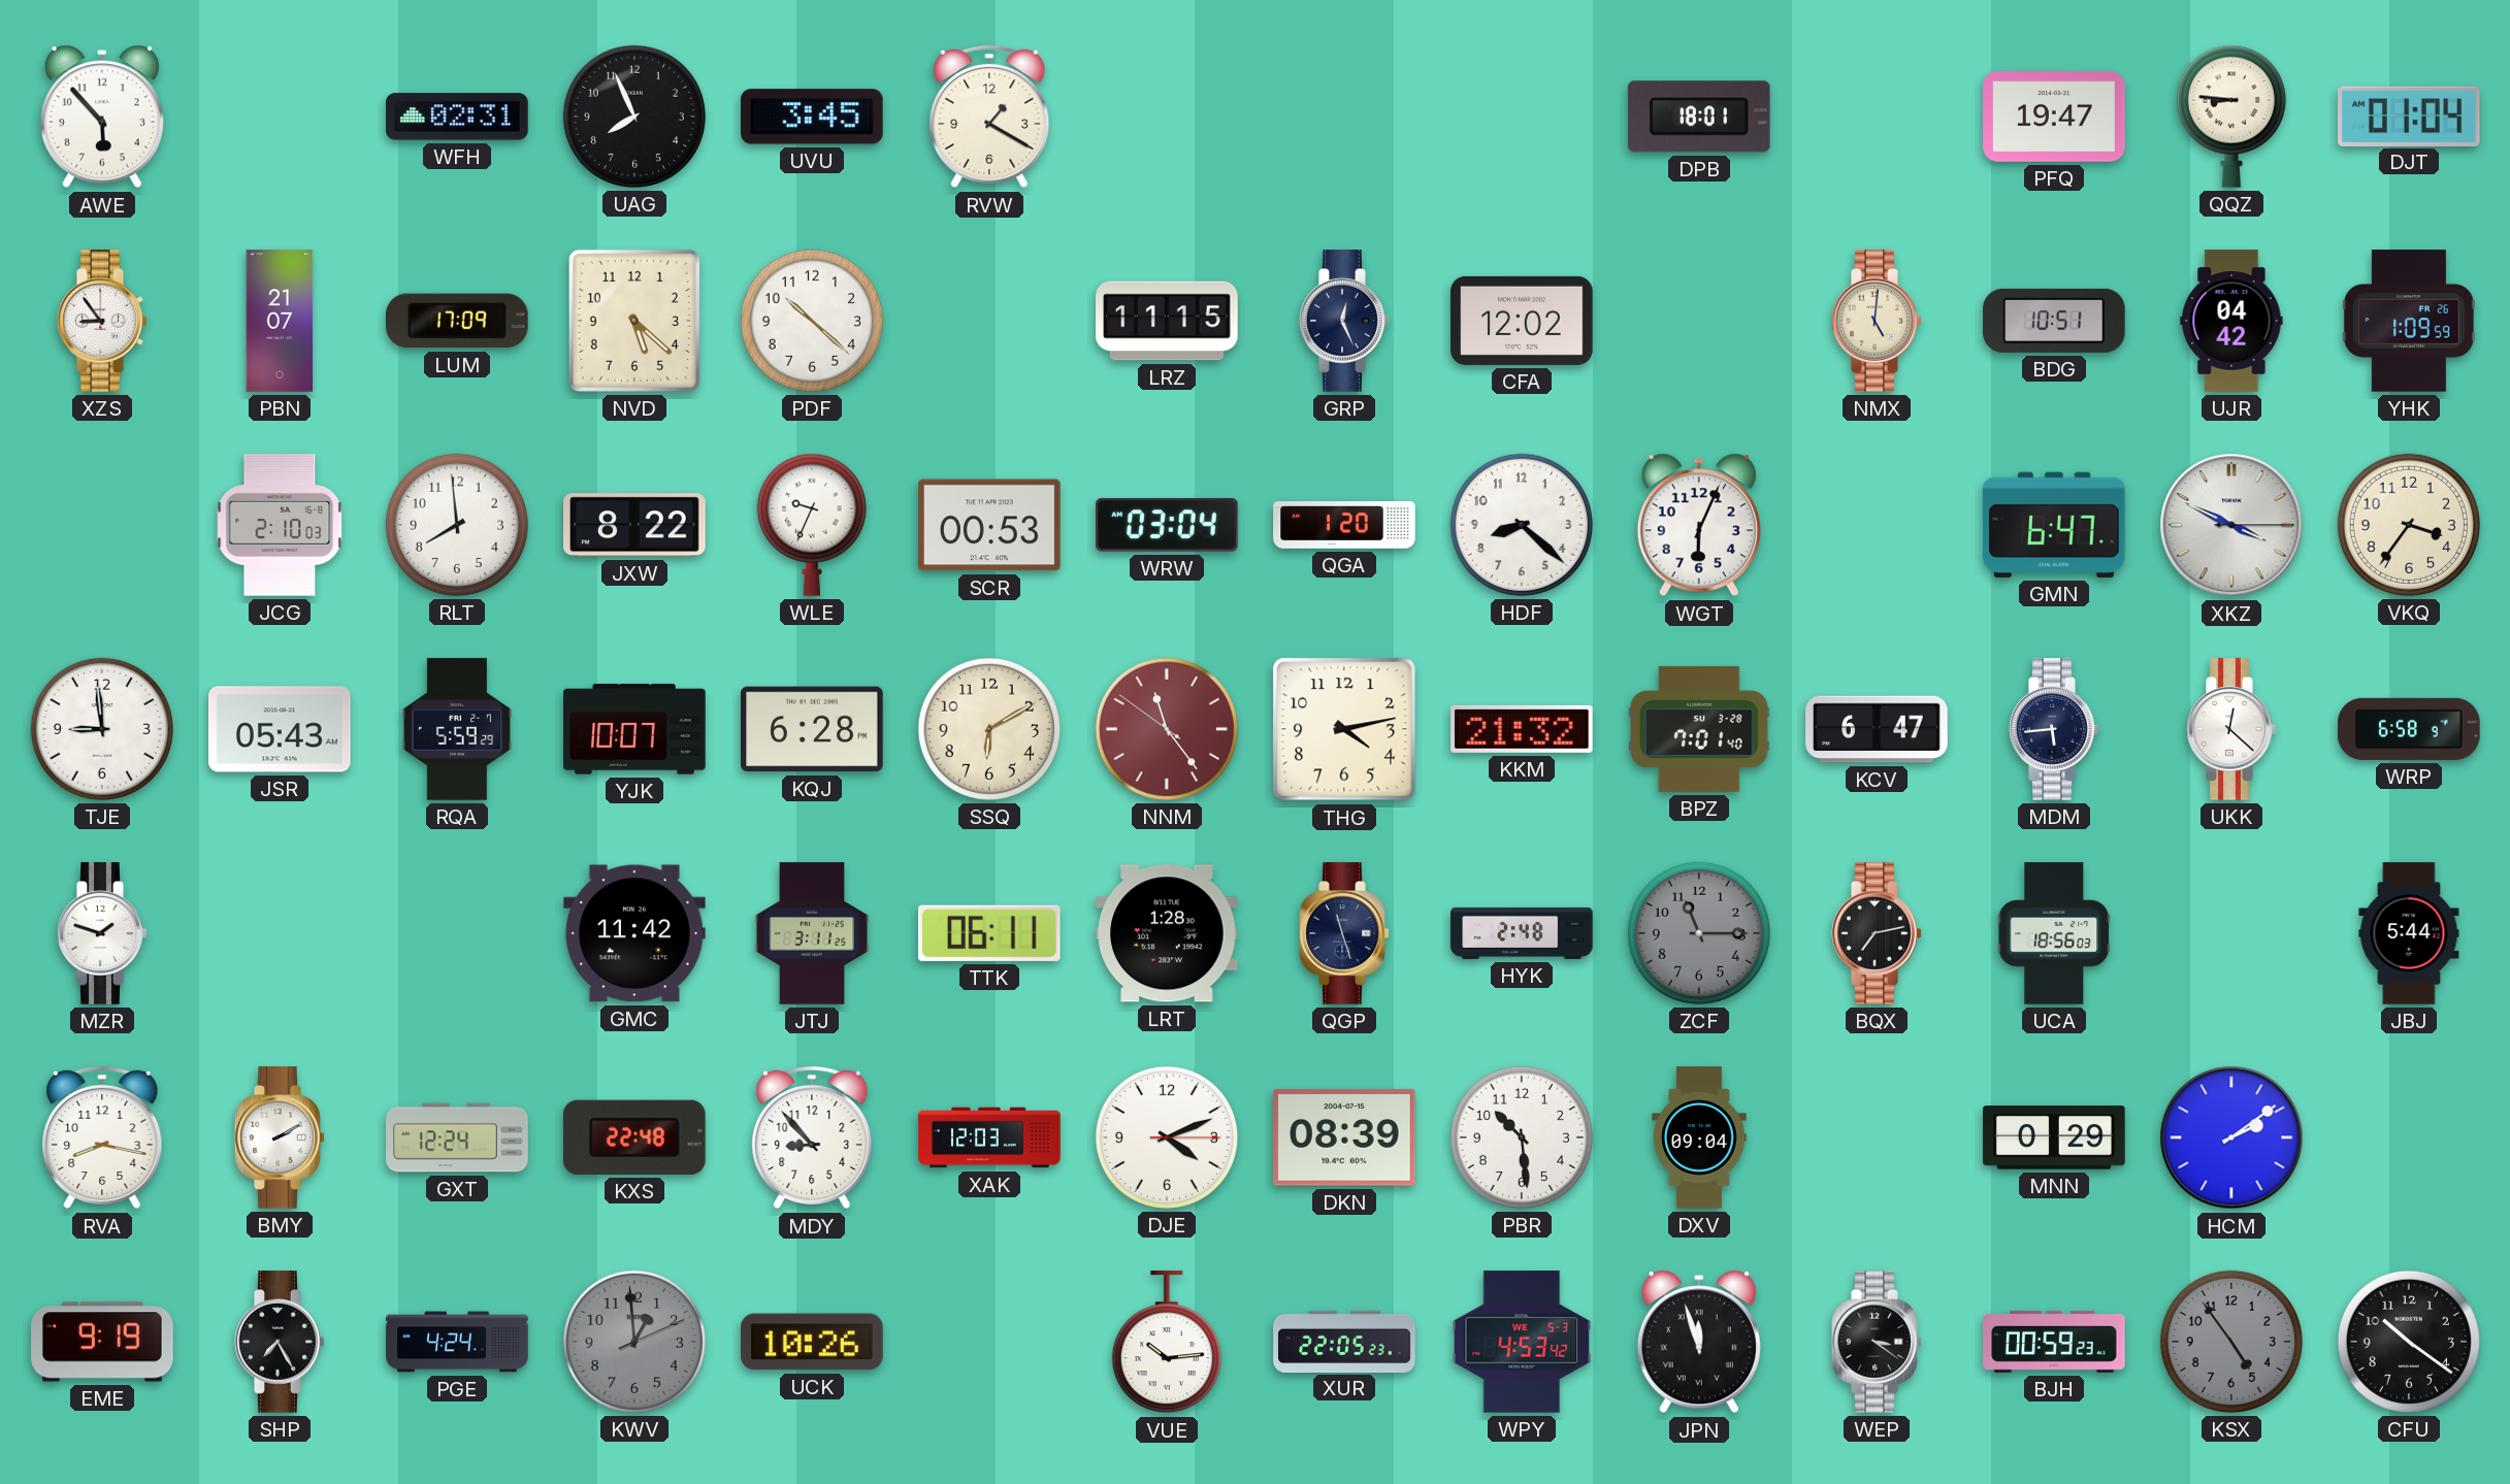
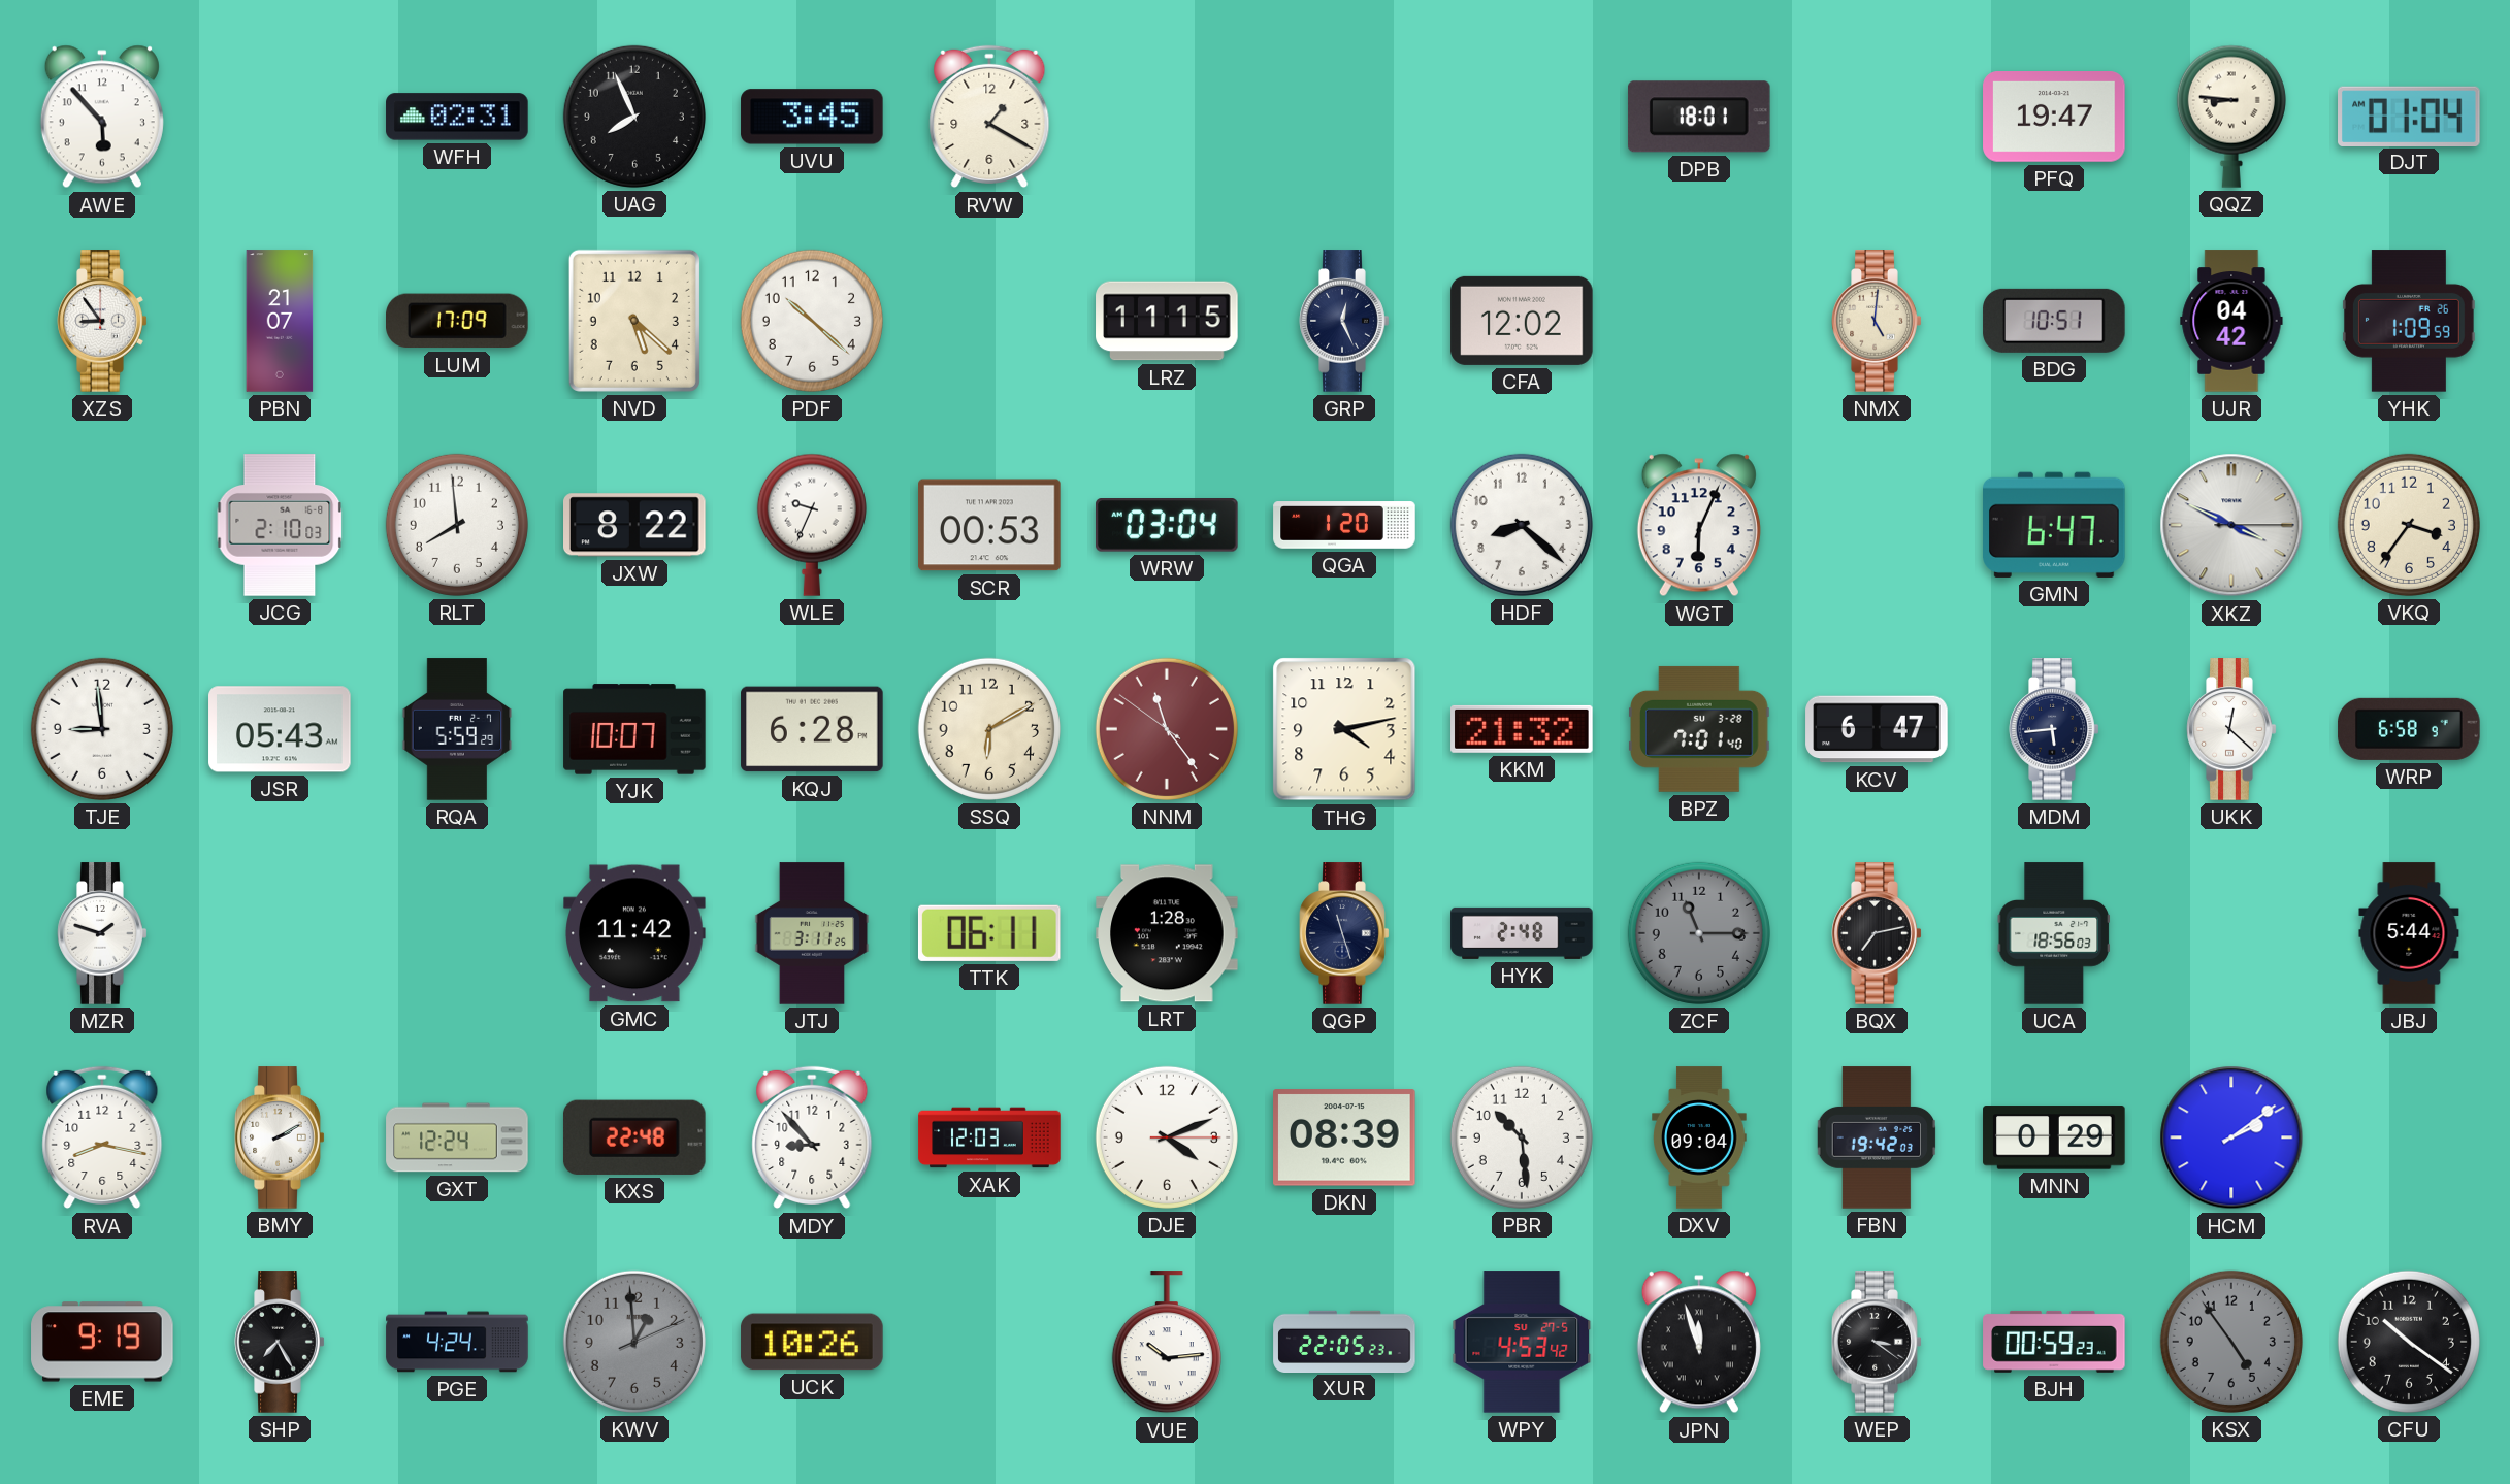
FBN: none -> 19:42
WPY date: WE 5-3 -> SU 27-5
